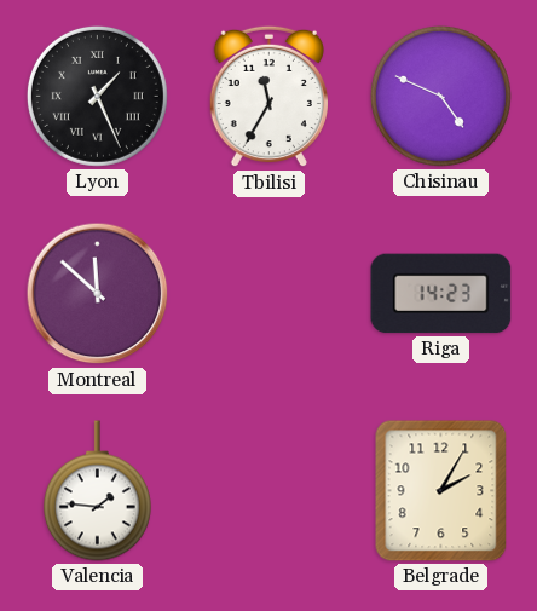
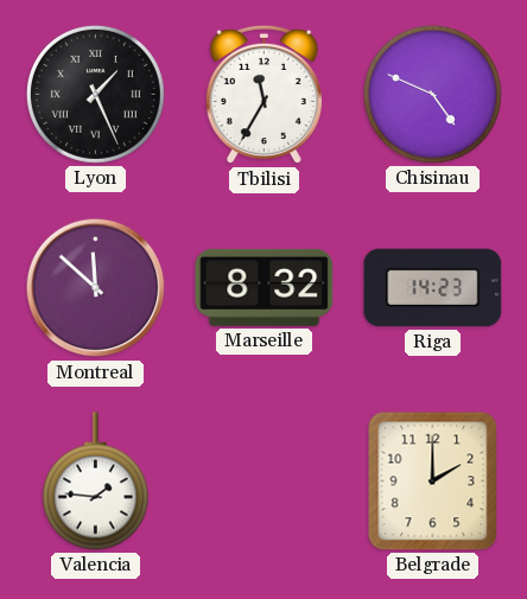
Marseille: none -> 8:32
Belgrade: 2:05 -> 2:00
